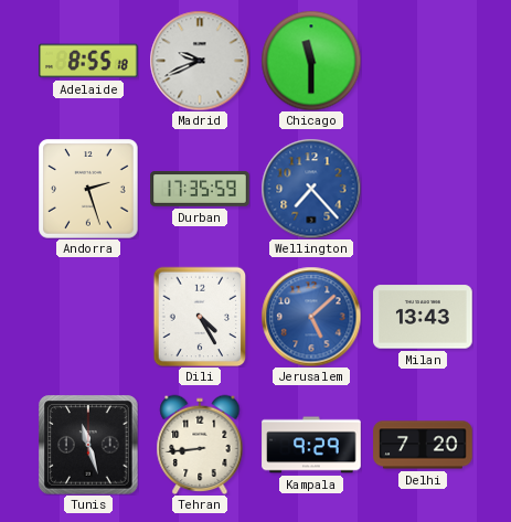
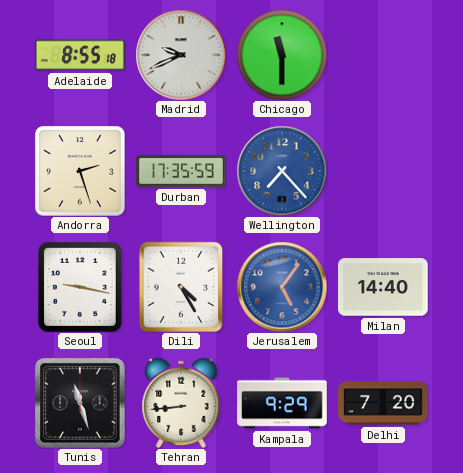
Seoul: none -> 9:17
Jerusalem: 5:08 -> 5:06
Milan: 13:43 -> 14:40
